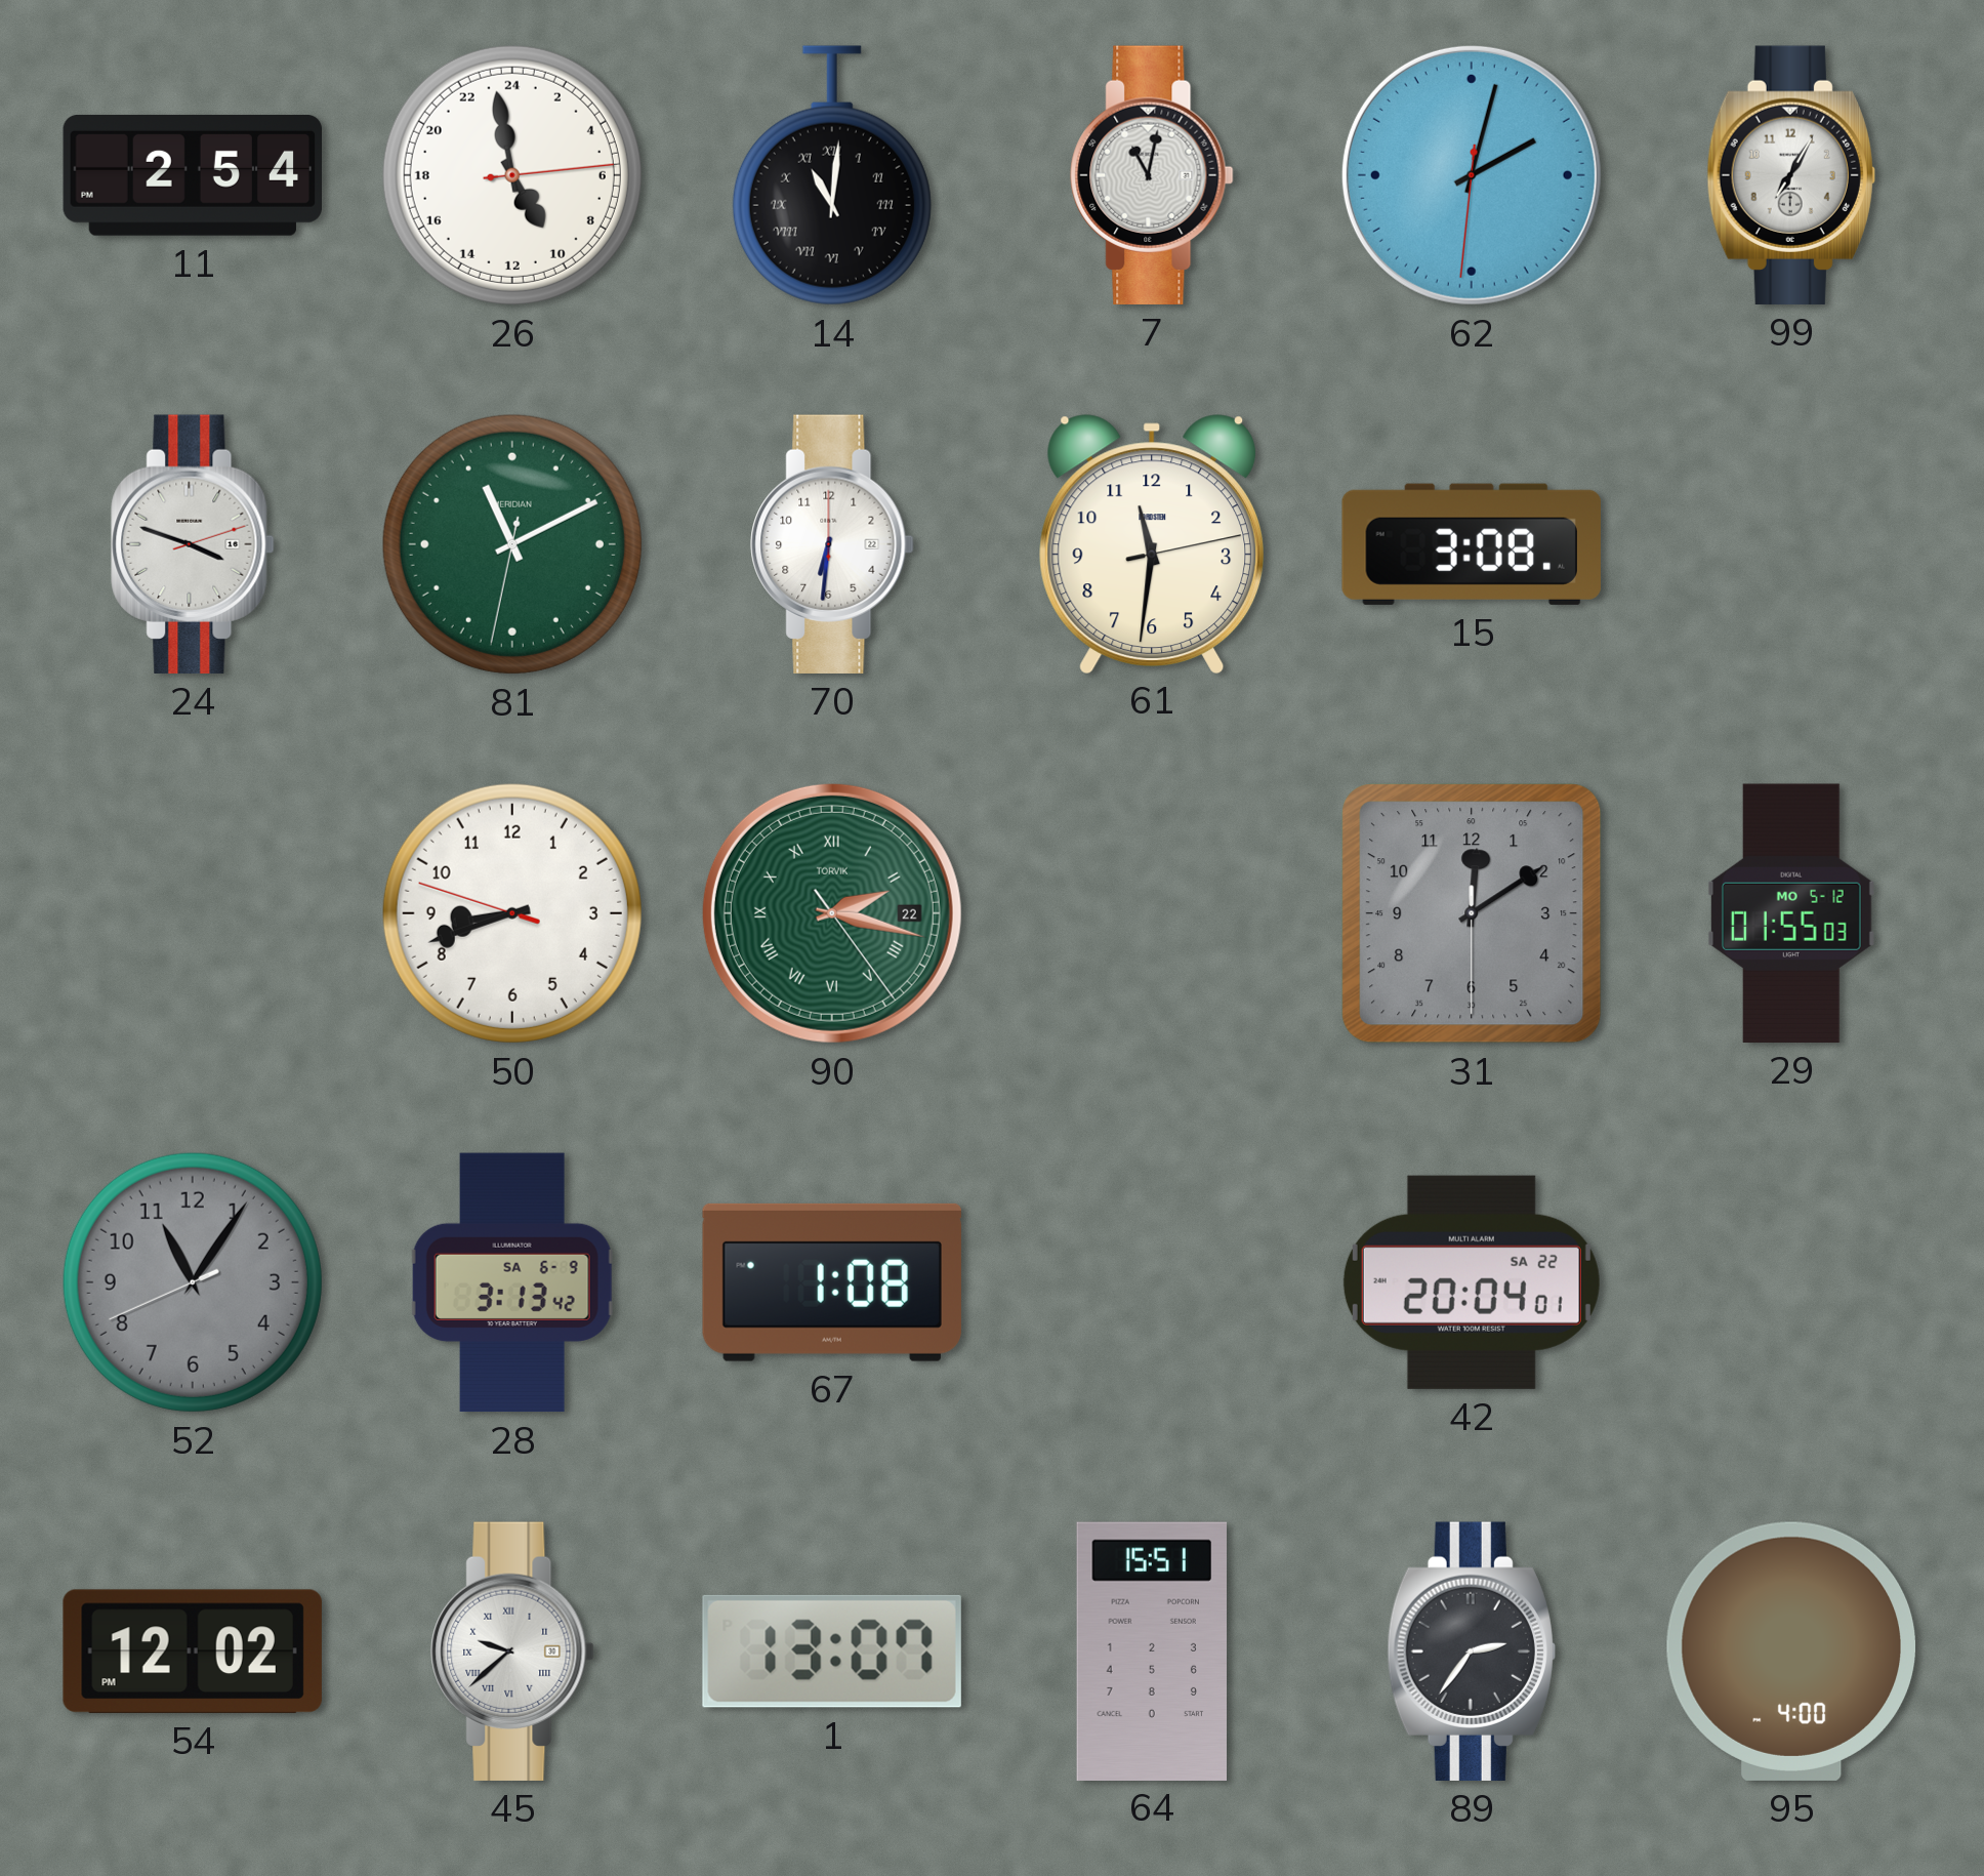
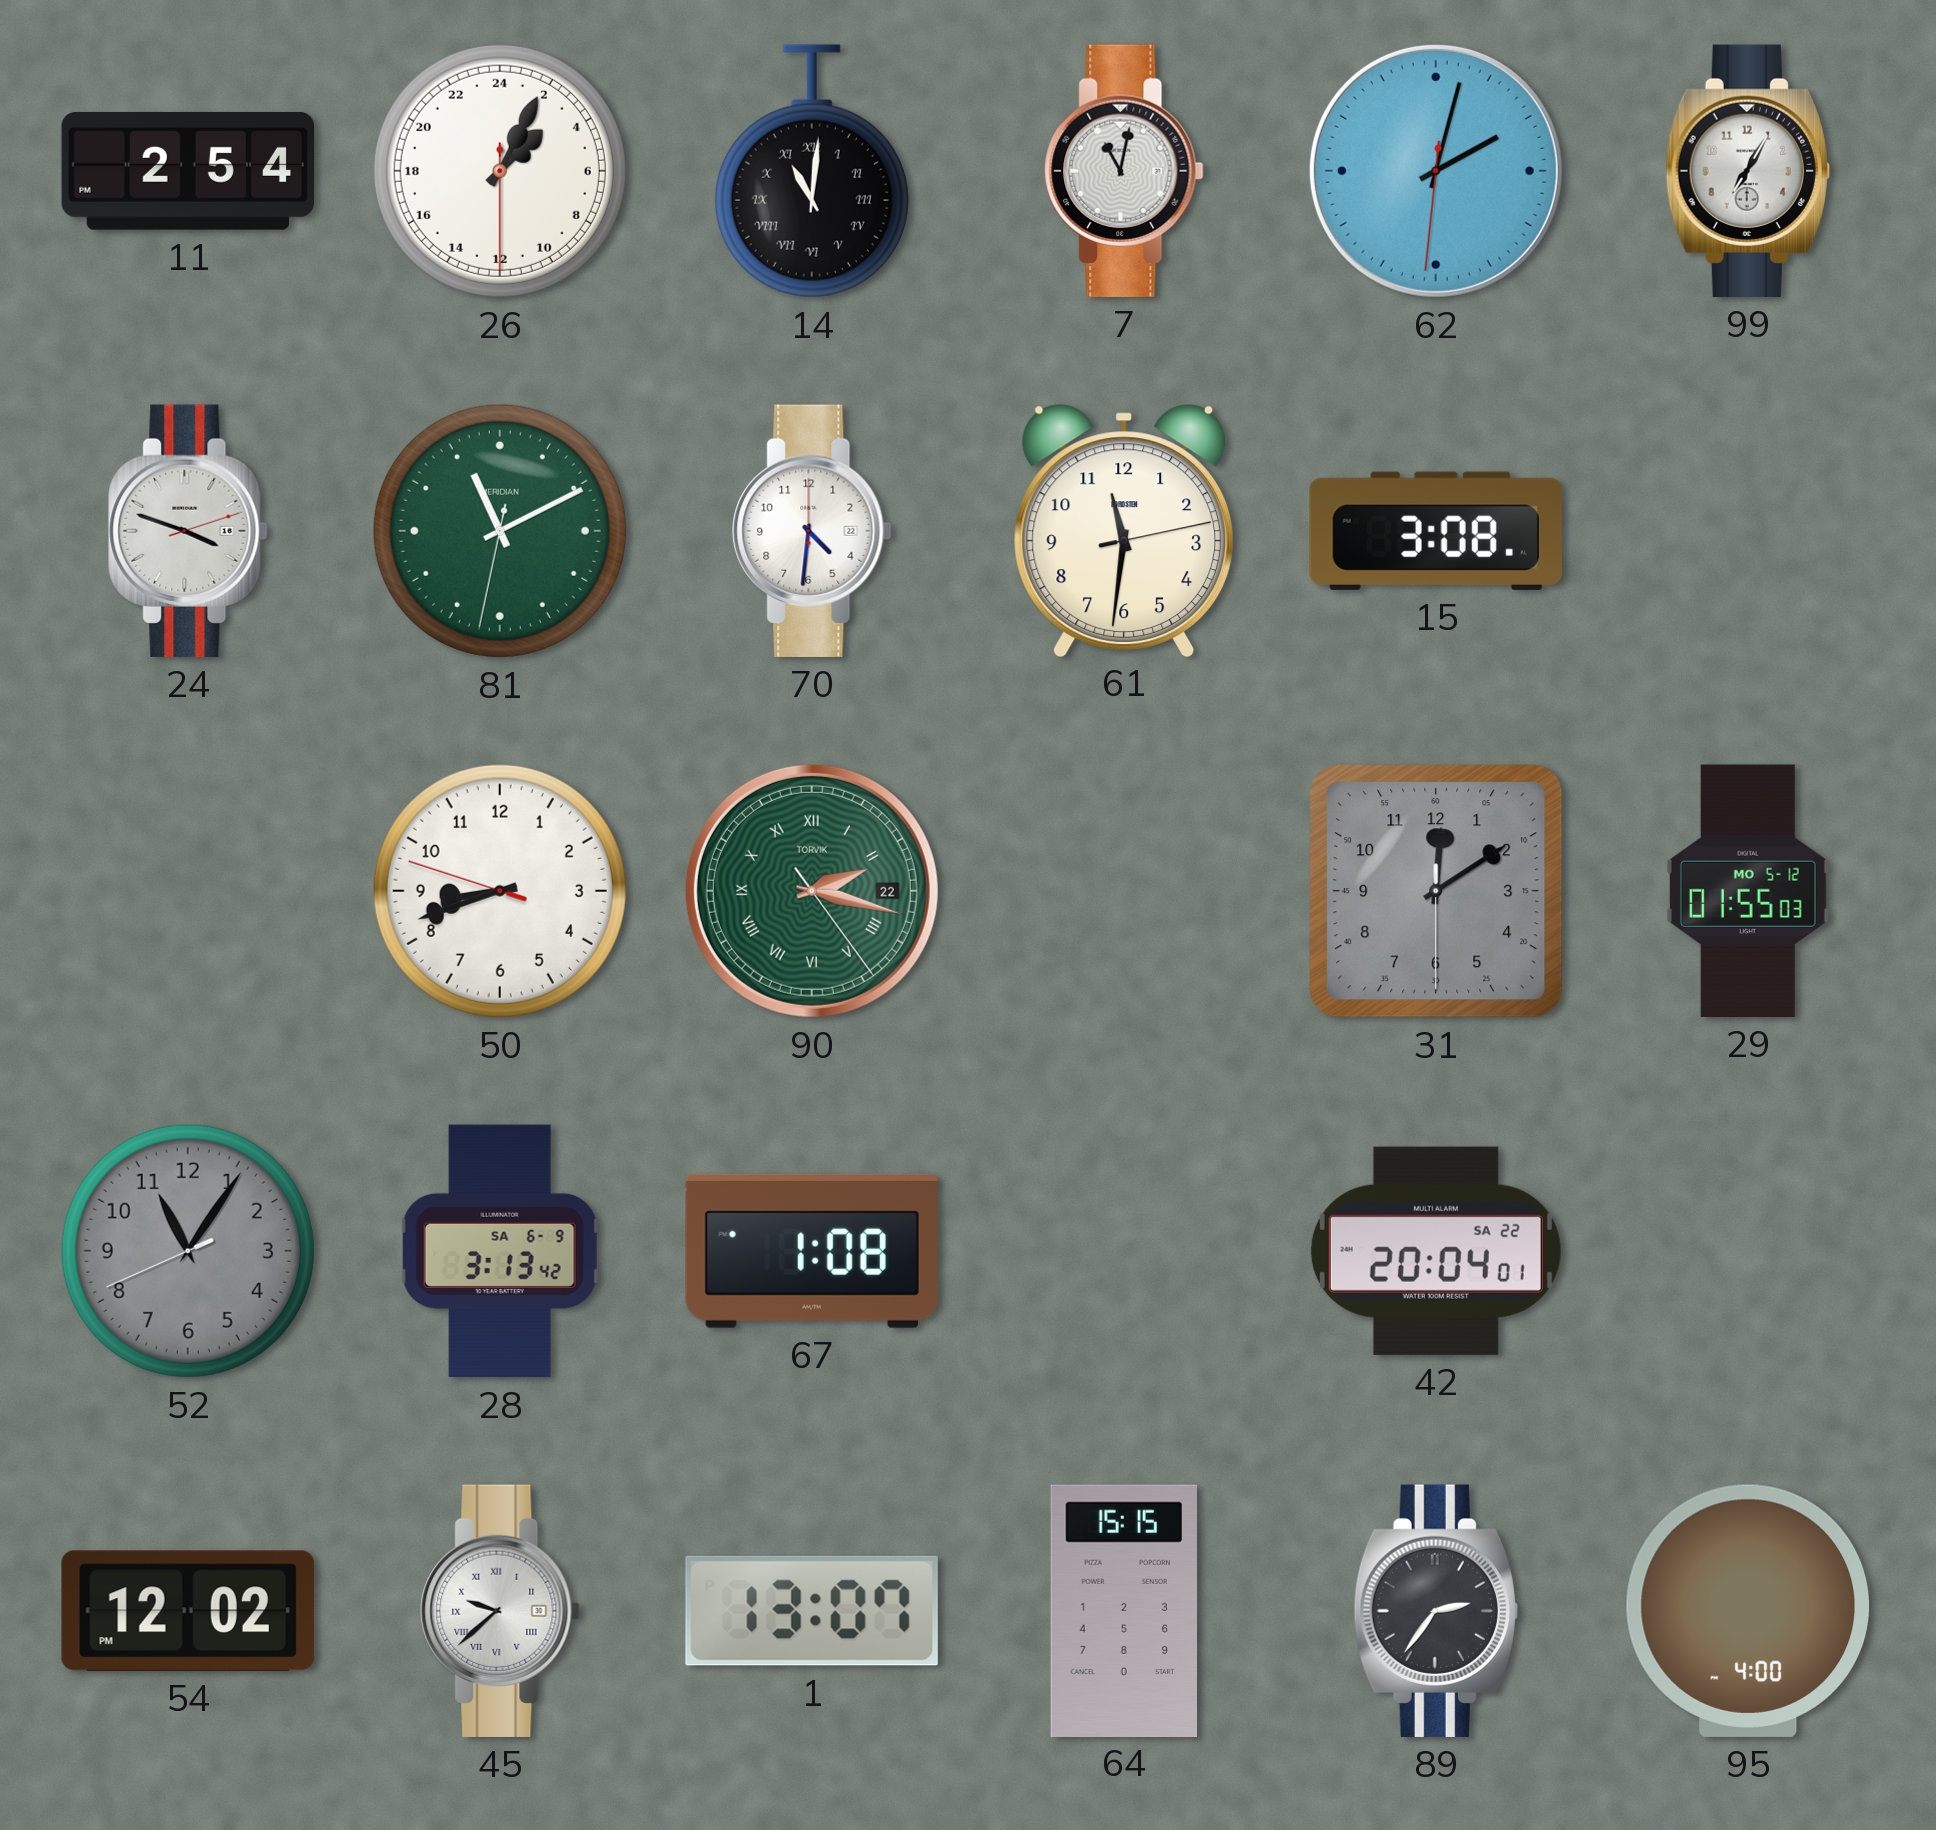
26: 9:58 -> 3:04
70: 6:31 -> 4:31
64: 15:51 -> 15:15
